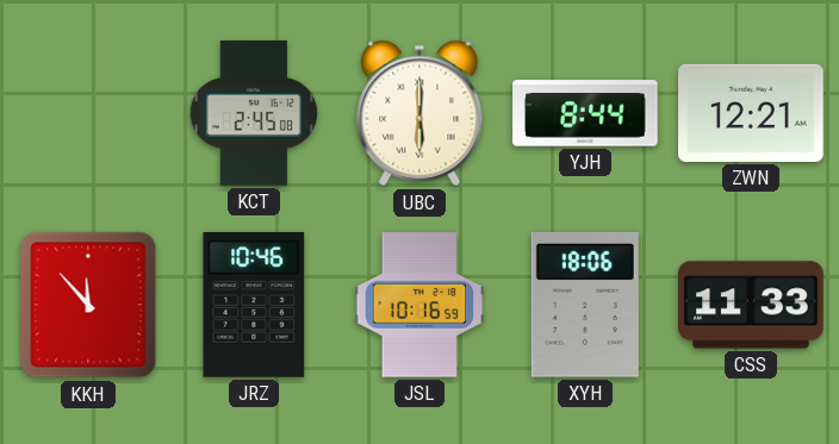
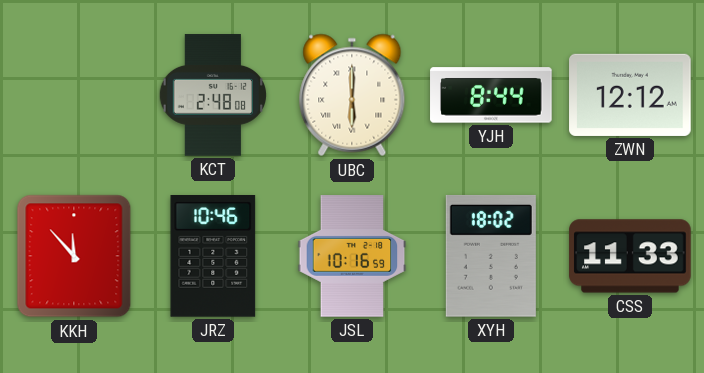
KCT: 2:45 -> 2:48
ZWN: 12:21 -> 12:12
XYH: 18:06 -> 18:02
